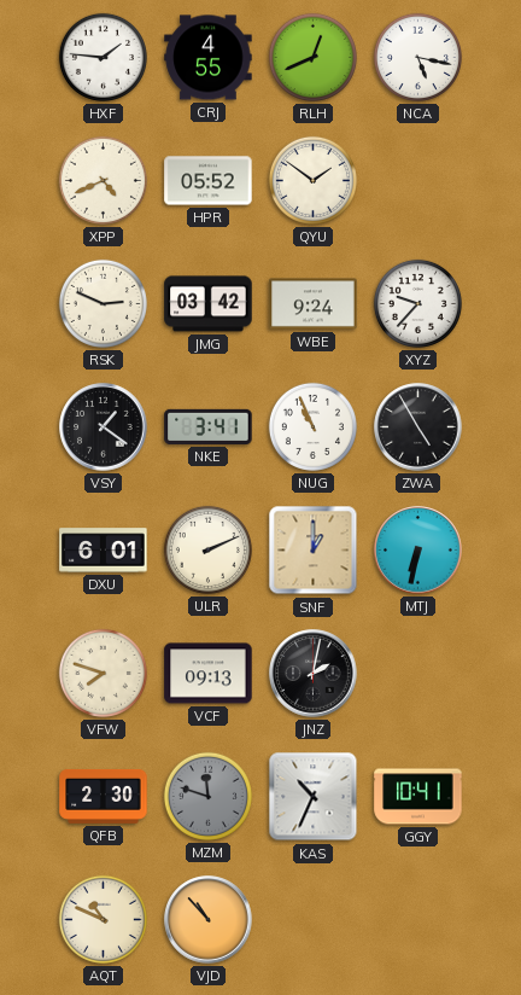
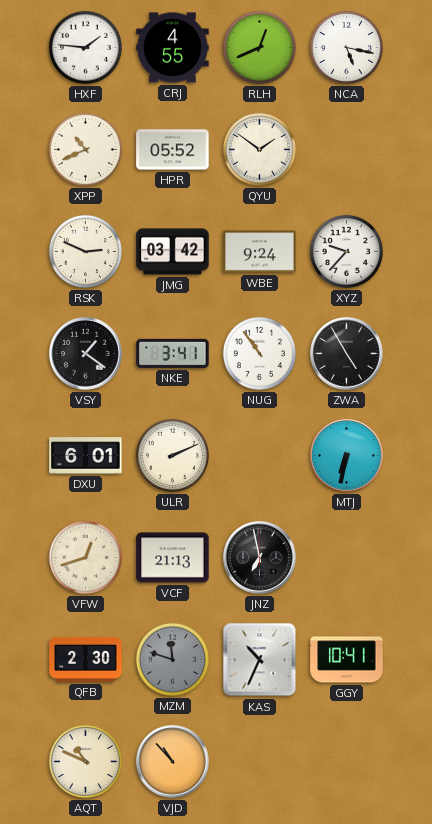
XPP: 4:41 -> 10:41
NUG: 10:56 -> 10:54
SNF: 1:00 -> none
VFW: 7:48 -> 12:42
VCF: 09:13 -> 21:13
JNZ: 2:02 -> 6:58
